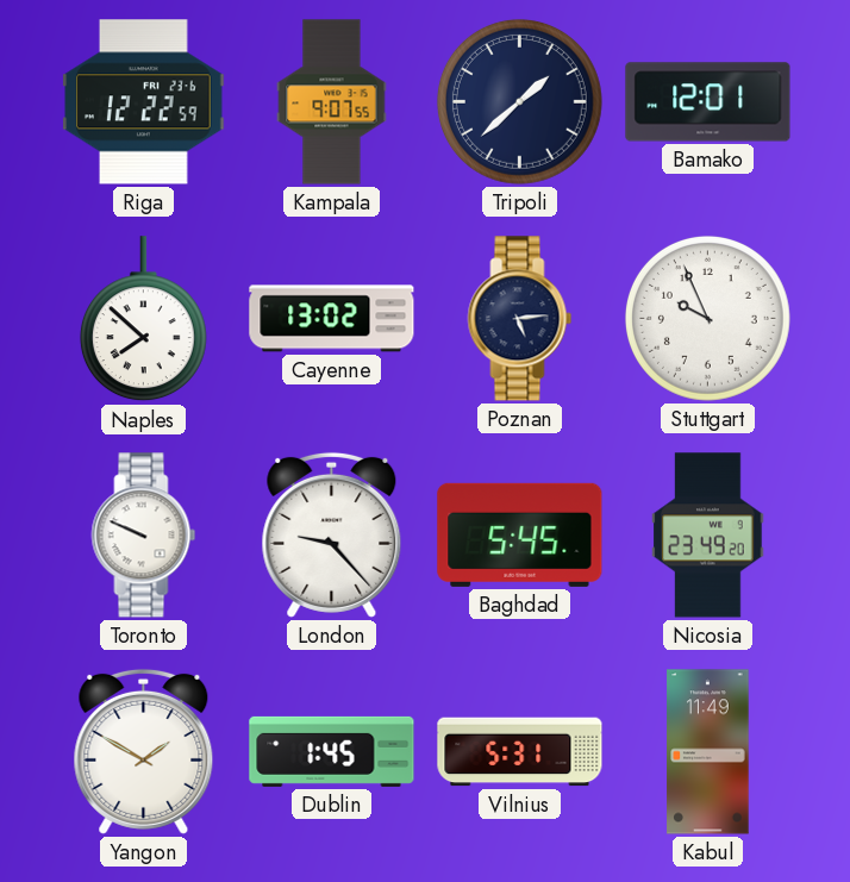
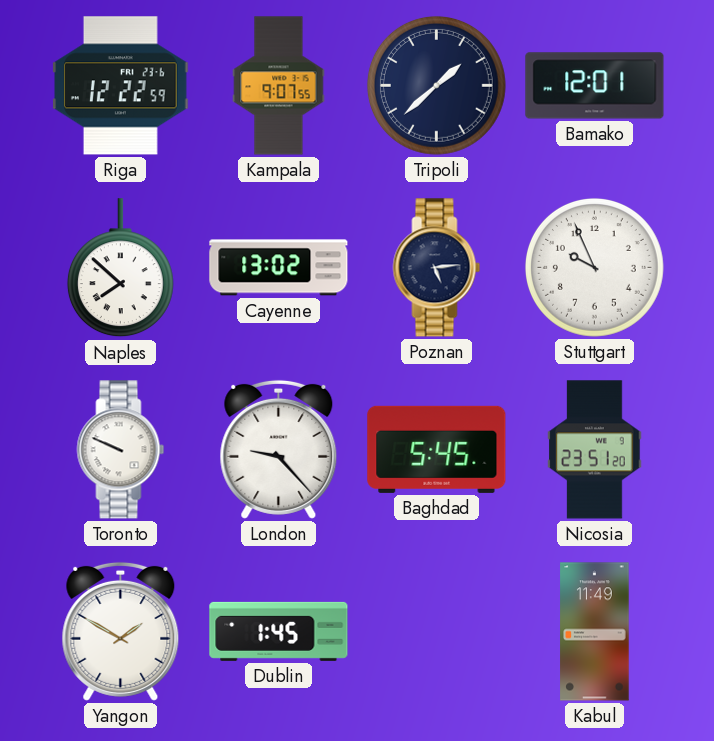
Nicosia: 23:49 -> 23:51
Vilnius: 5:31 -> none
